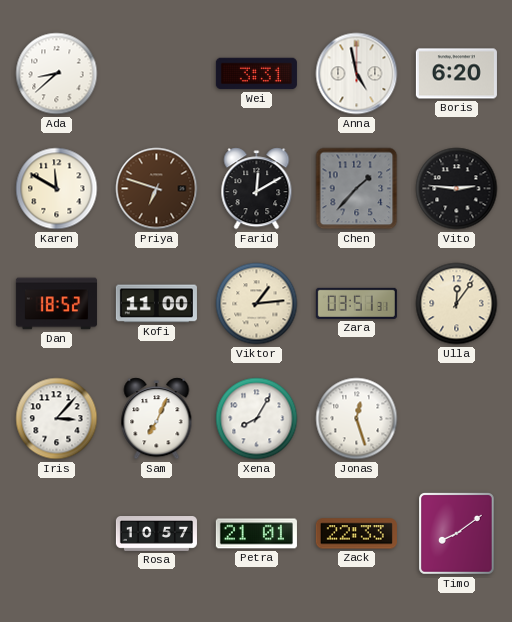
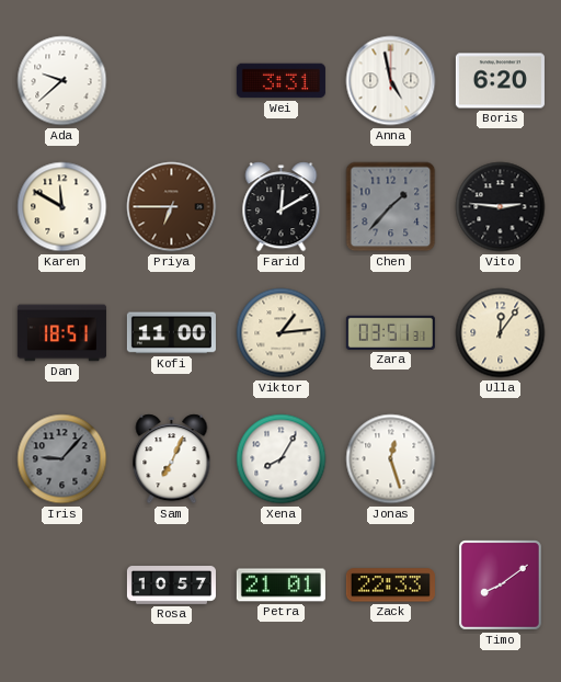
Ada: 8:38 -> 9:38
Priya: 6:48 -> 6:45
Dan: 18:52 -> 18:51
Iris: 3:07 -> 9:07
Iris dial: white -> grey
